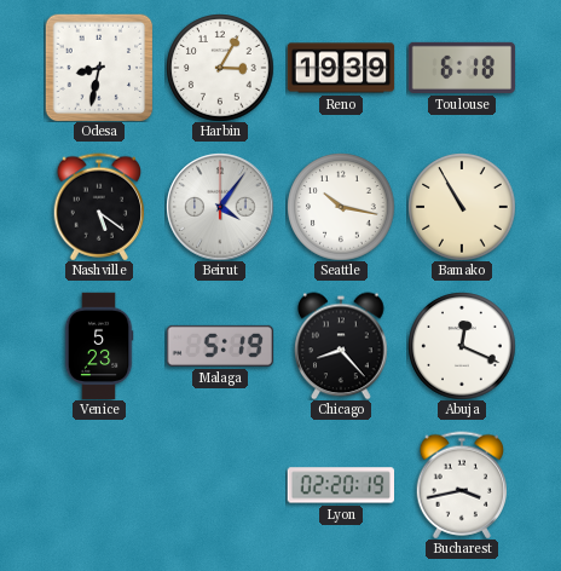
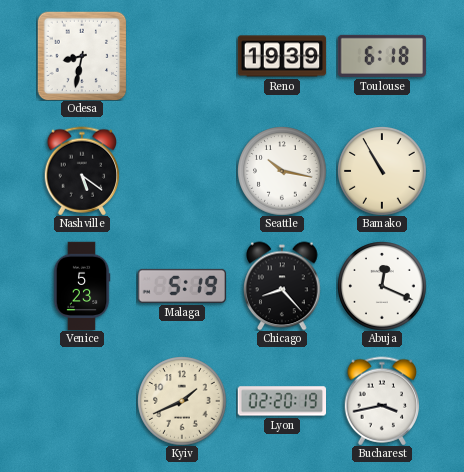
Harbin: 3:05 -> none
Beirut: 4:06 -> none
Kyiv: none -> 1:41
